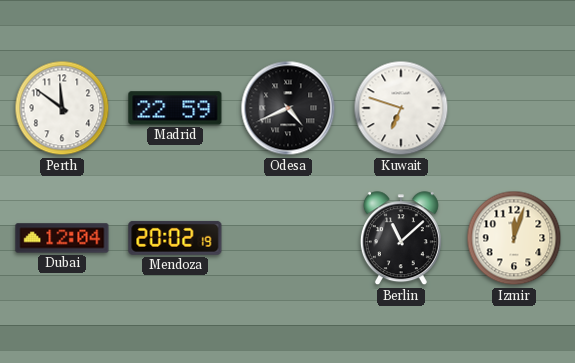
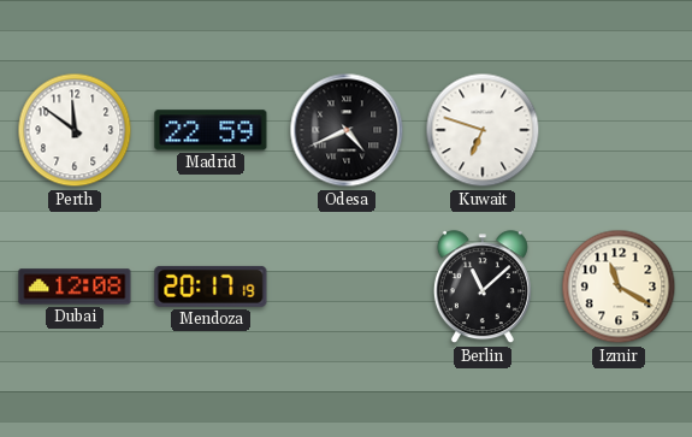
Dubai: 12:04 -> 12:08
Mendoza: 20:02 -> 20:17
Izmir: 12:03 -> 11:20
